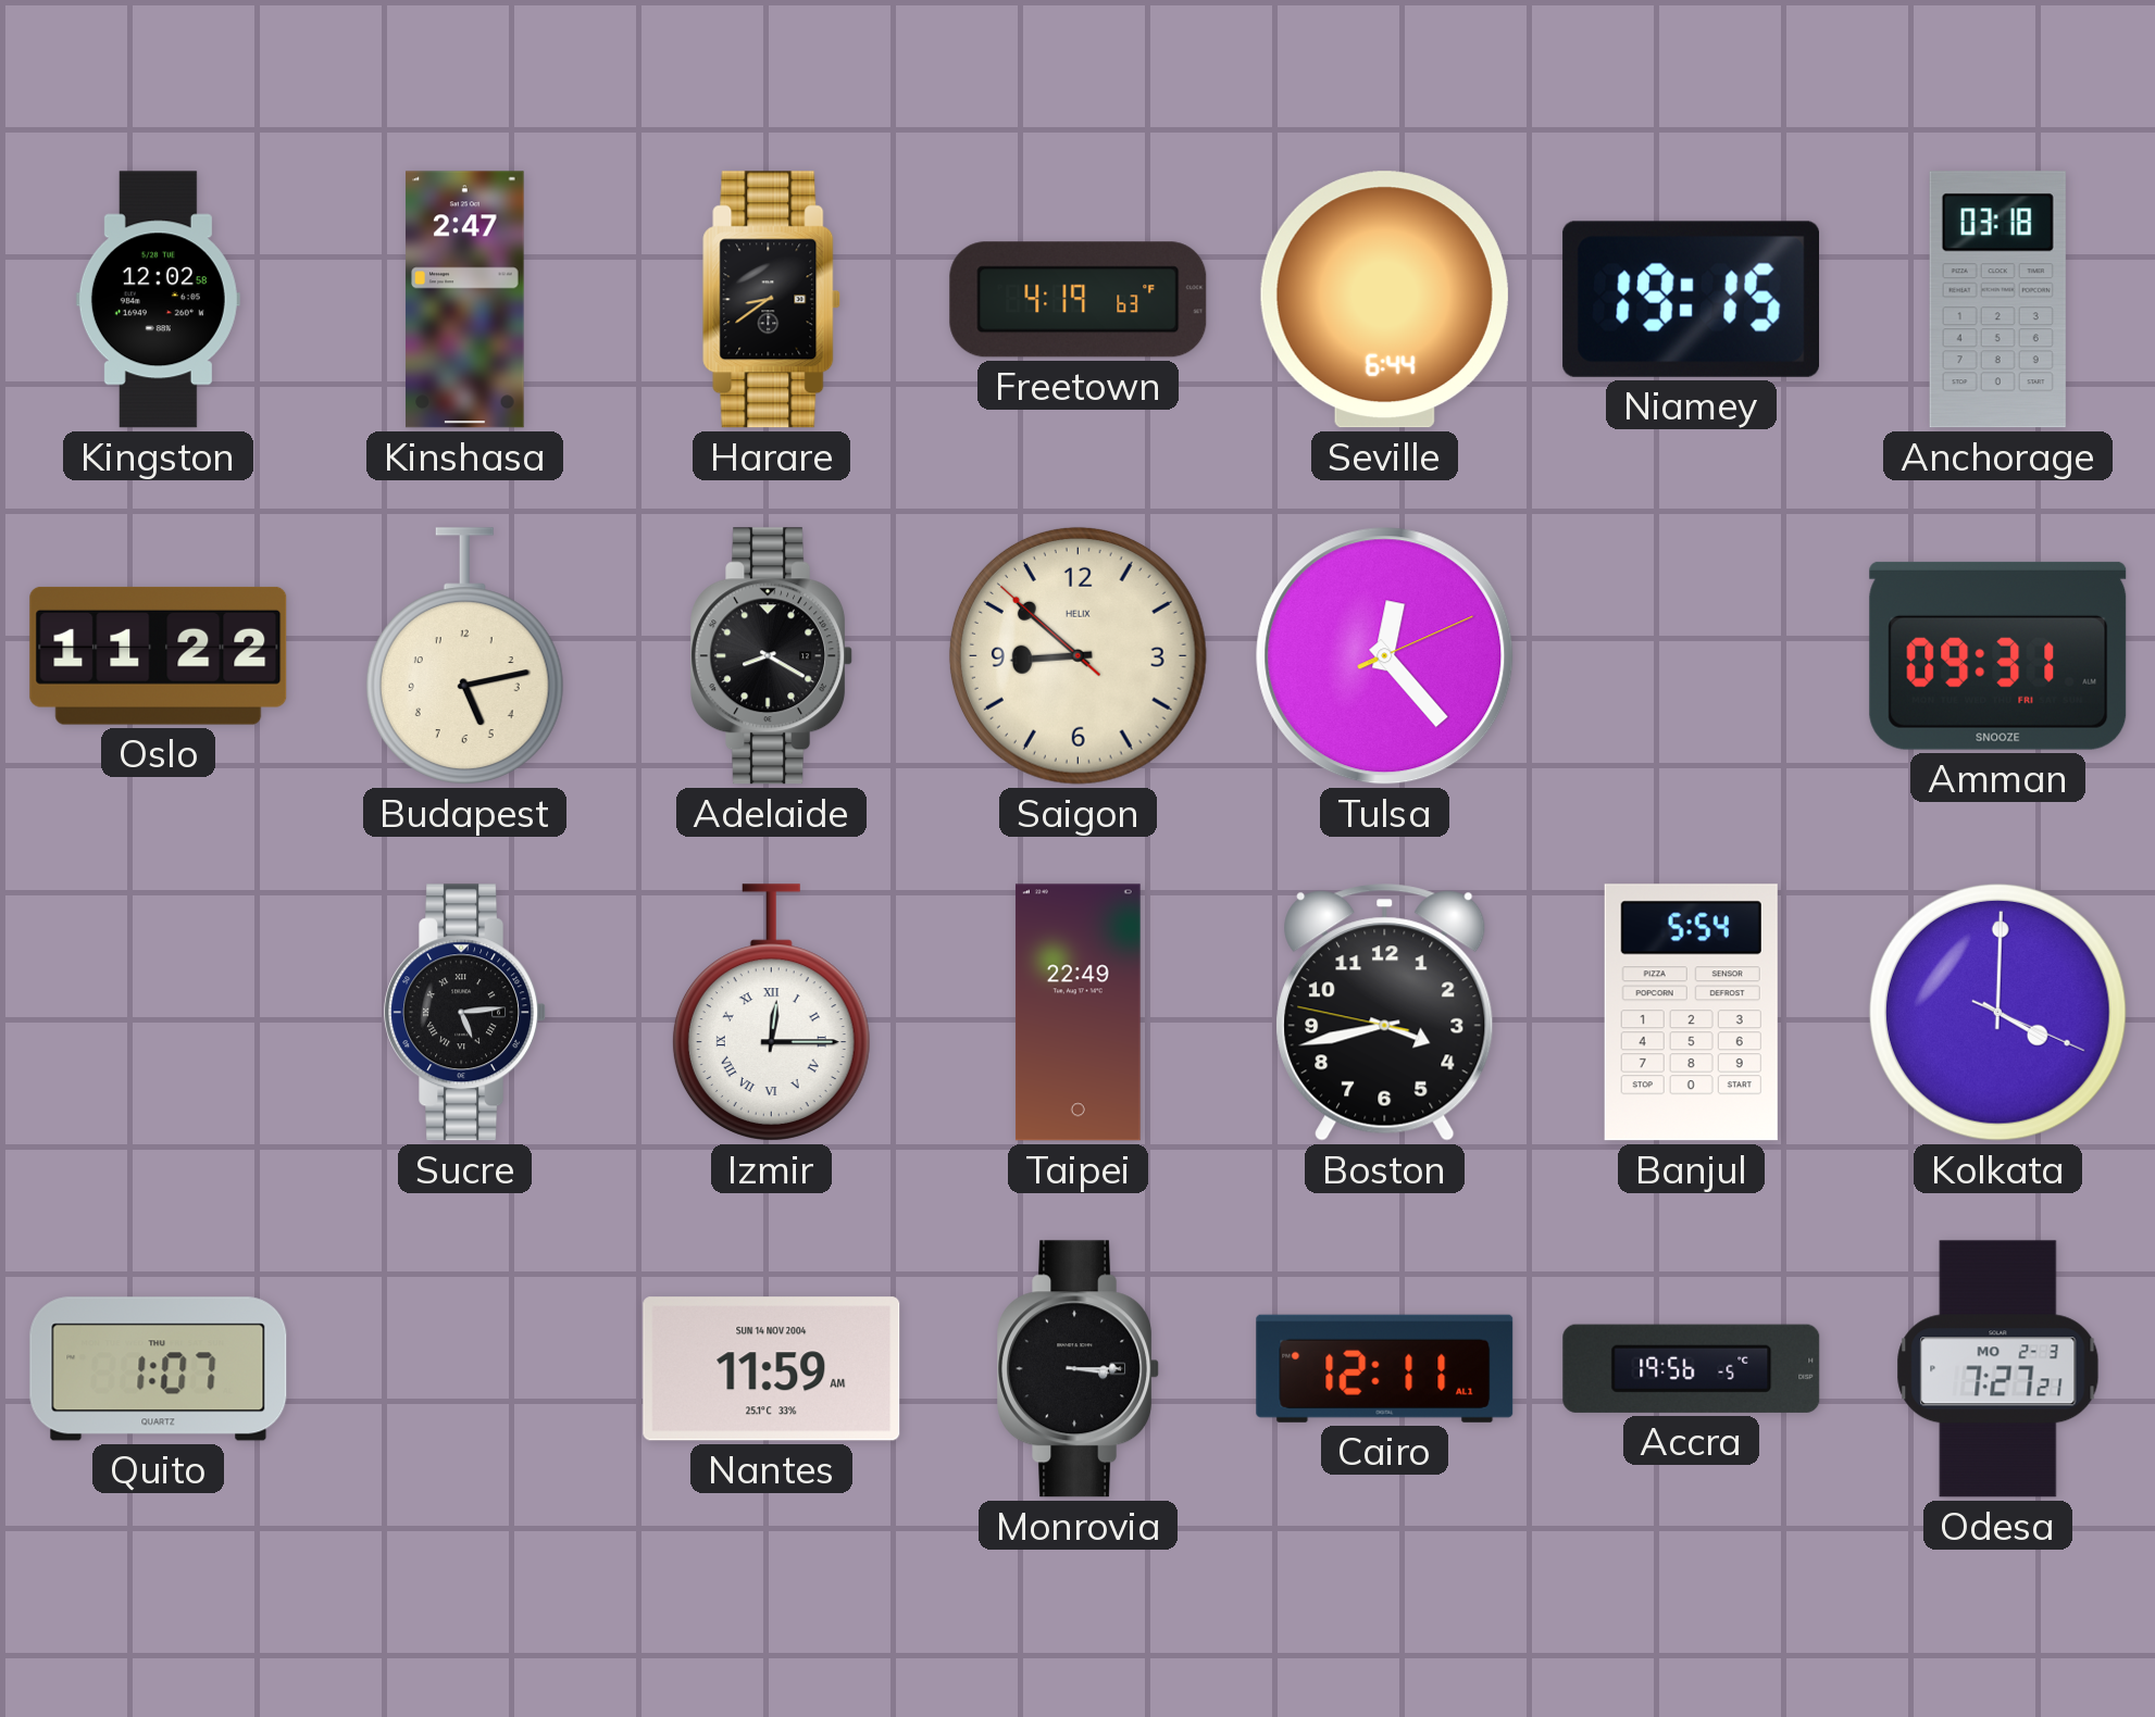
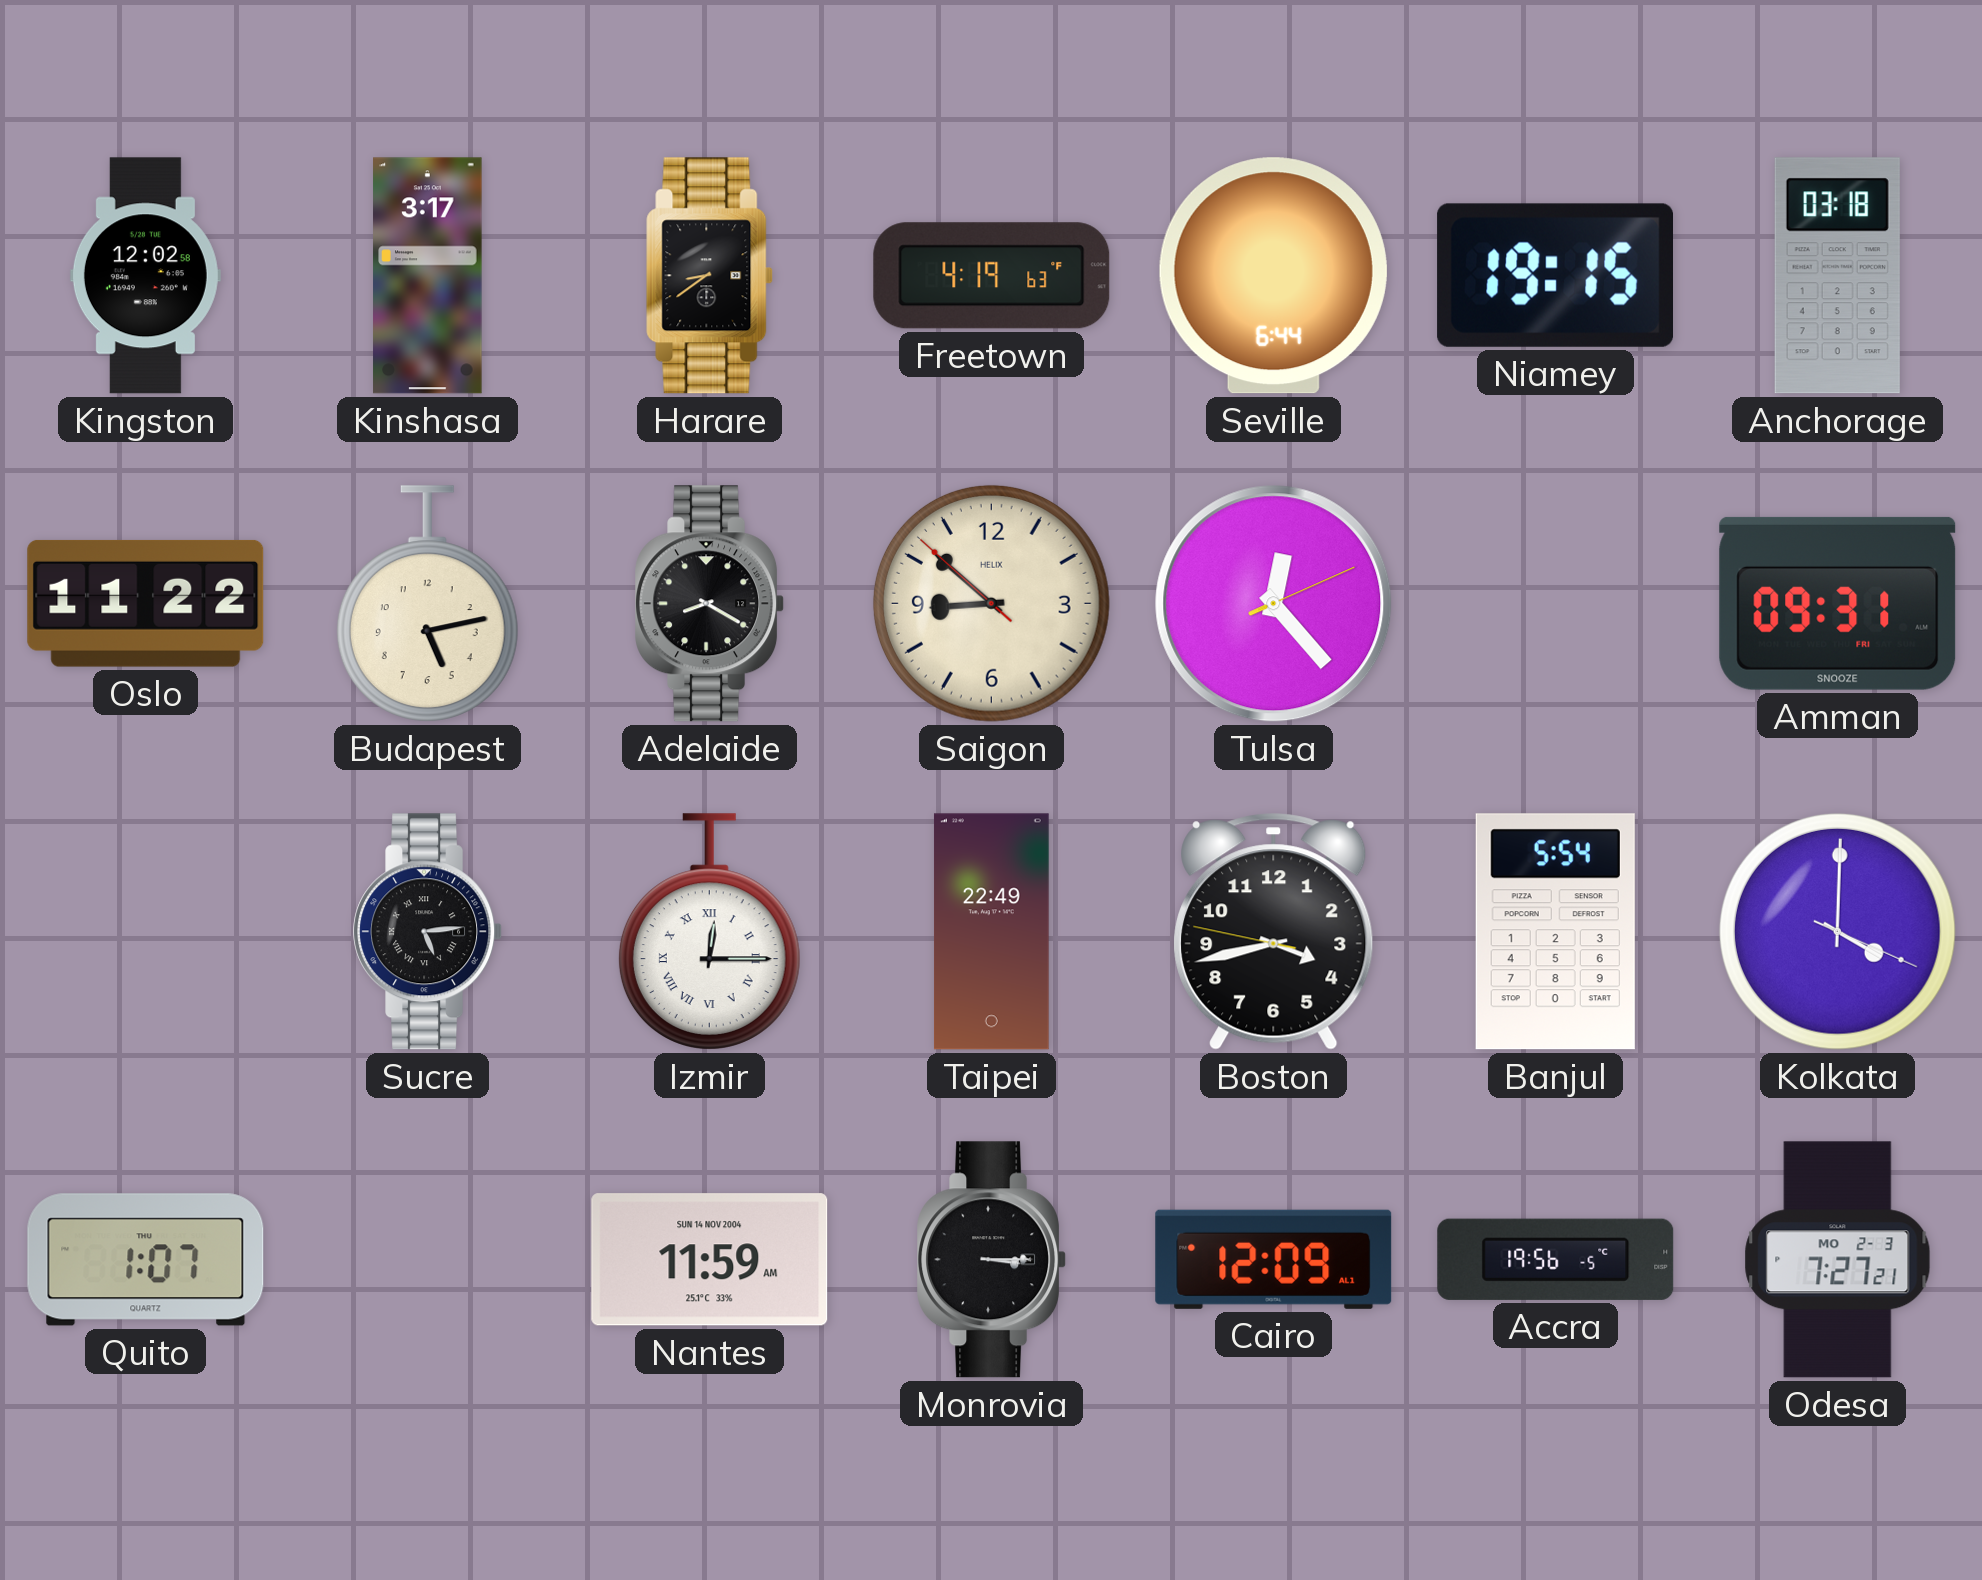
Kinshasa: 2:47 -> 3:17
Cairo: 12:11 -> 12:09
